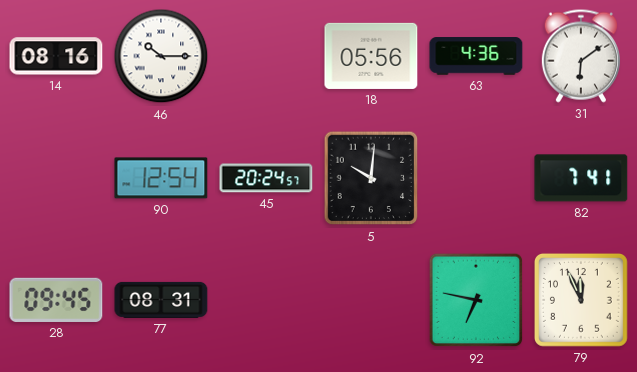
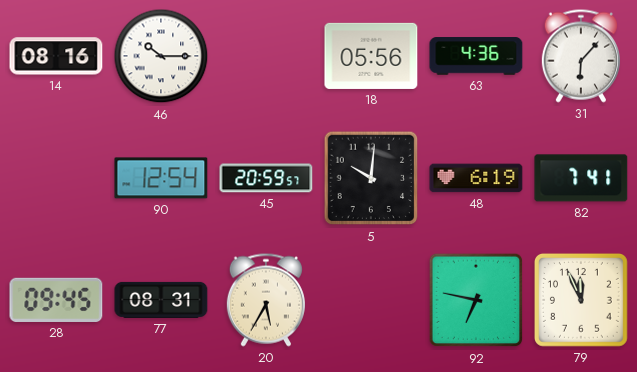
31: 6:09 -> 6:07
45: 20:24 -> 20:59
48: none -> 6:19
20: none -> 5:35
